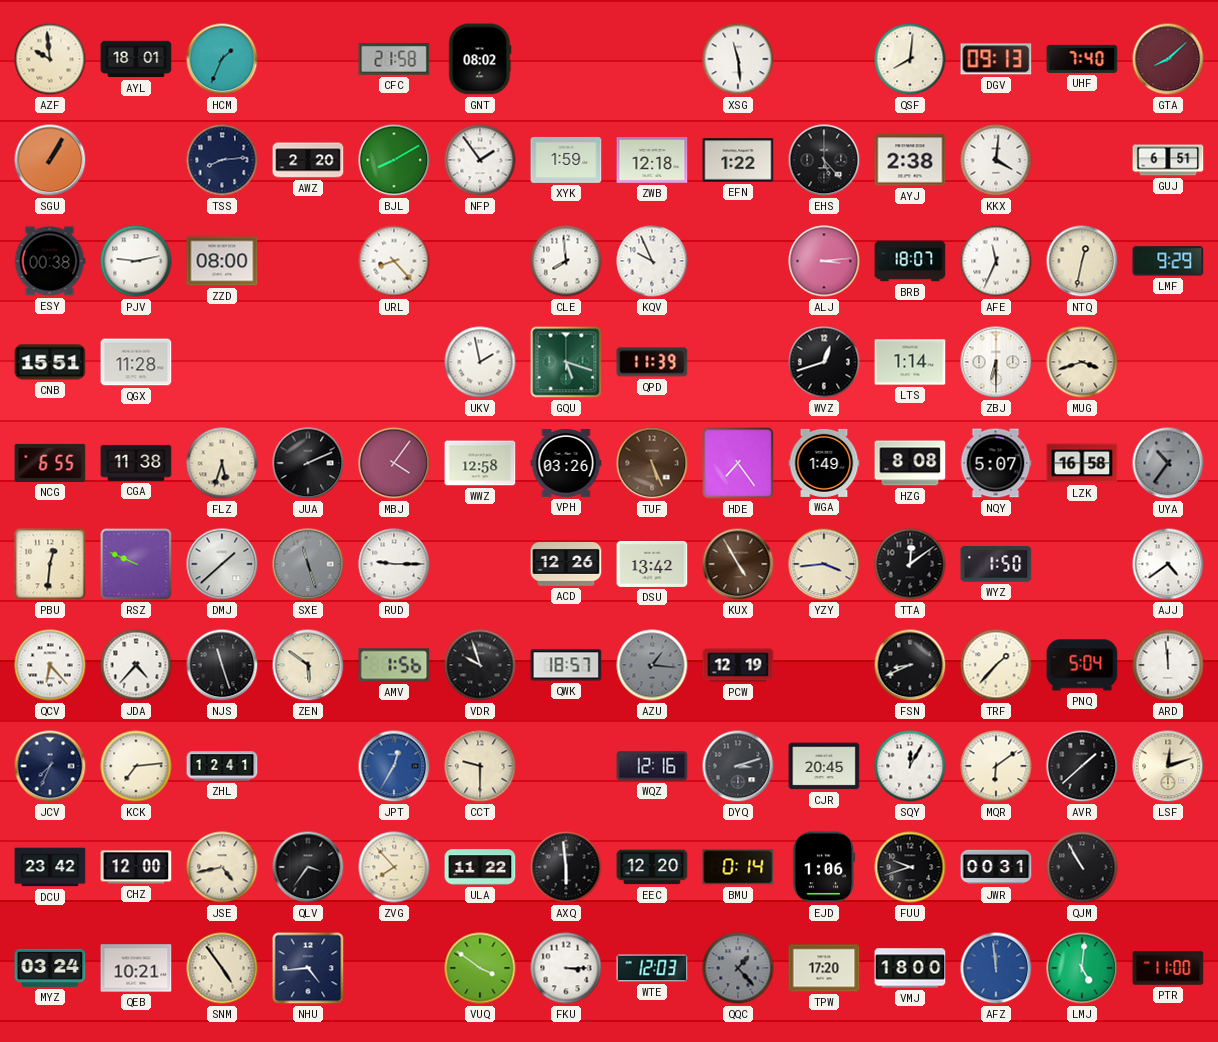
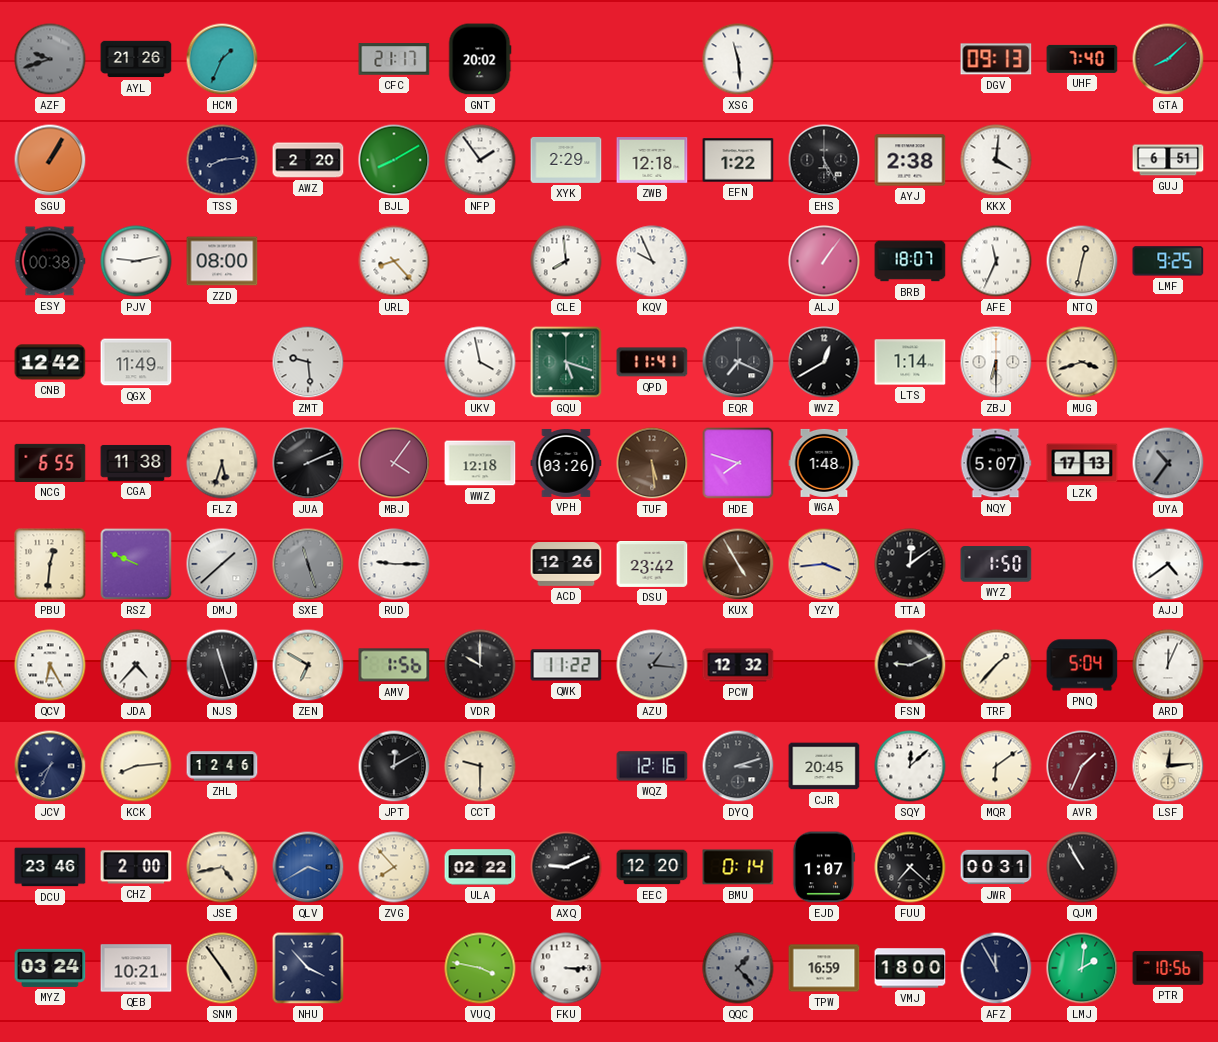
AZF: 9:59 -> 9:42
AZF dial: cream -> grey
AYL: 18:01 -> 21:26
CFC: 21:58 -> 21:17
GNT: 08:02 -> 20:02
QSF: 8:01 -> none
XYK: 1:59 -> 2:29
EHS: 5:23 -> 5:25
ALJ: 3:14 -> 1:06
LMF: 9:29 -> 9:25
CNB: 15:51 -> 12:42
QGX: 11:28 -> 11:49
ZMT: none -> 9:29
UKV: 1:58 -> 3:58
QPD: 11:39 -> 11:41
EQR: none -> 7:19
WVZ: 12:42 -> 12:40
WWZ: 12:58 -> 12:18
TUF: 5:26 -> 5:29
HDE: 7:24 -> 7:48
WGA: 1:49 -> 1:48
HZG: 8:08 -> none
LZK: 16:58 -> 17:13
DSU: 13:42 -> 23:42
QCV: 6:23 -> 6:25
ZEN: 5:51 -> 6:50
VDR: 9:57 -> 10:00
QWK: 18:57 -> 11:22
PCW: 12:19 -> 12:32
FSN: 8:41 -> 9:11
ARD: 11:59 -> 12:04
KCK: 7:14 -> 8:14
ZHL: 12:41 -> 12:46
JPT: 12:35 -> 12:10
JPT dial: blue -> black
SQY: 12:05 -> 12:08
AVR: 1:38 -> 1:34
AVR dial: black -> burgundy
LSF: 12:12 -> 12:14
DCU: 23:42 -> 23:46
CHZ: 12:00 -> 2:00
QLV: 3:36 -> 3:40
QLV dial: black -> blue
ULA: 11:22 -> 02:22
AXQ: 5:59 -> 9:11
EJD: 1:06 -> 1:07
FUU: 9:42 -> 7:22
NHU: 4:44 -> 3:53
VUQ: 3:51 -> 3:47
WTE: 12:03 -> none
TPW: 17:20 -> 16:59
AFZ: 11:59 -> 11:55
AFZ dial: blue -> navy
LMJ: 5:01 -> 2:01
PTR: 11:00 -> 10:56
